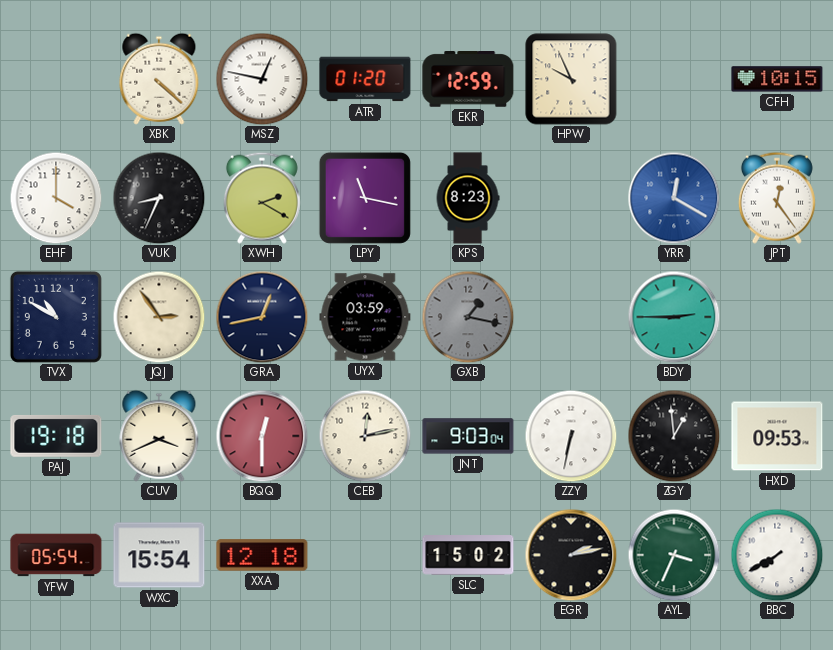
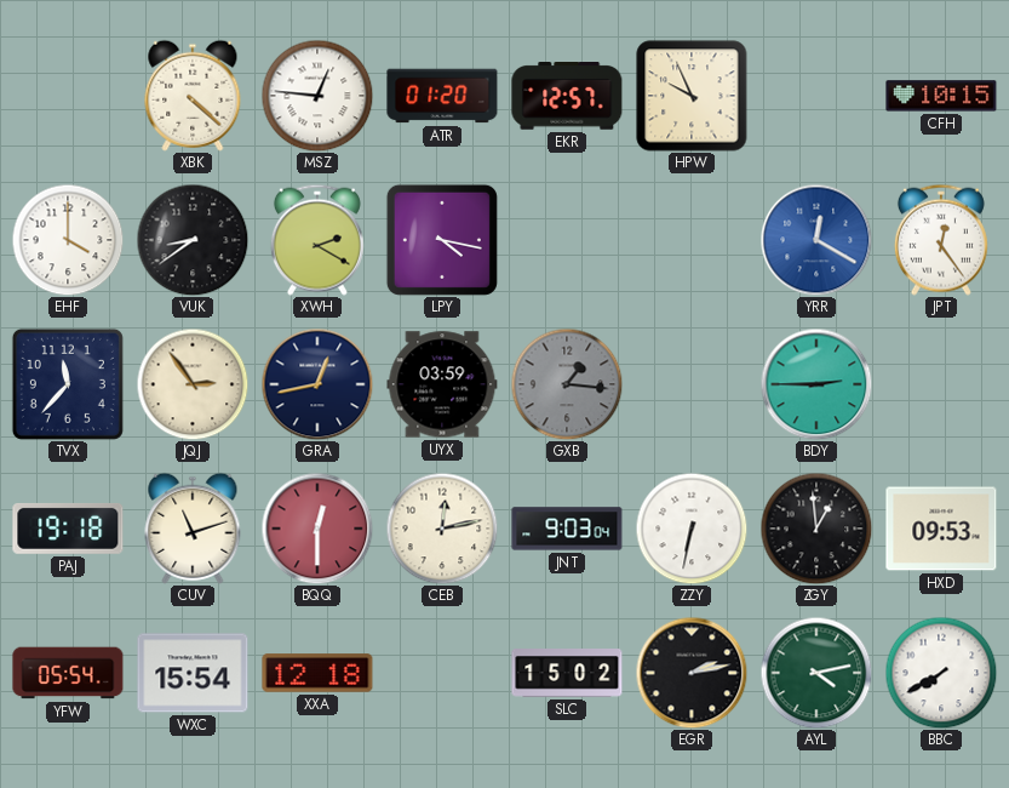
MSZ: 12:47 -> 12:46
EKR: 12:59 -> 12:57
VUK: 8:34 -> 8:39
LPY: 11:17 -> 4:17
KPS: 8:23 -> none
TVX: 10:50 -> 11:37
GXB: 1:17 -> 1:16
CUV: 3:41 -> 11:12
AYL: 3:34 -> 4:13
